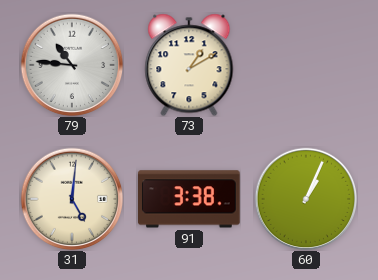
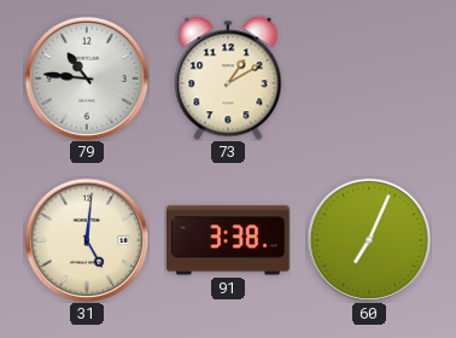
60: 1:04 -> 7:04
